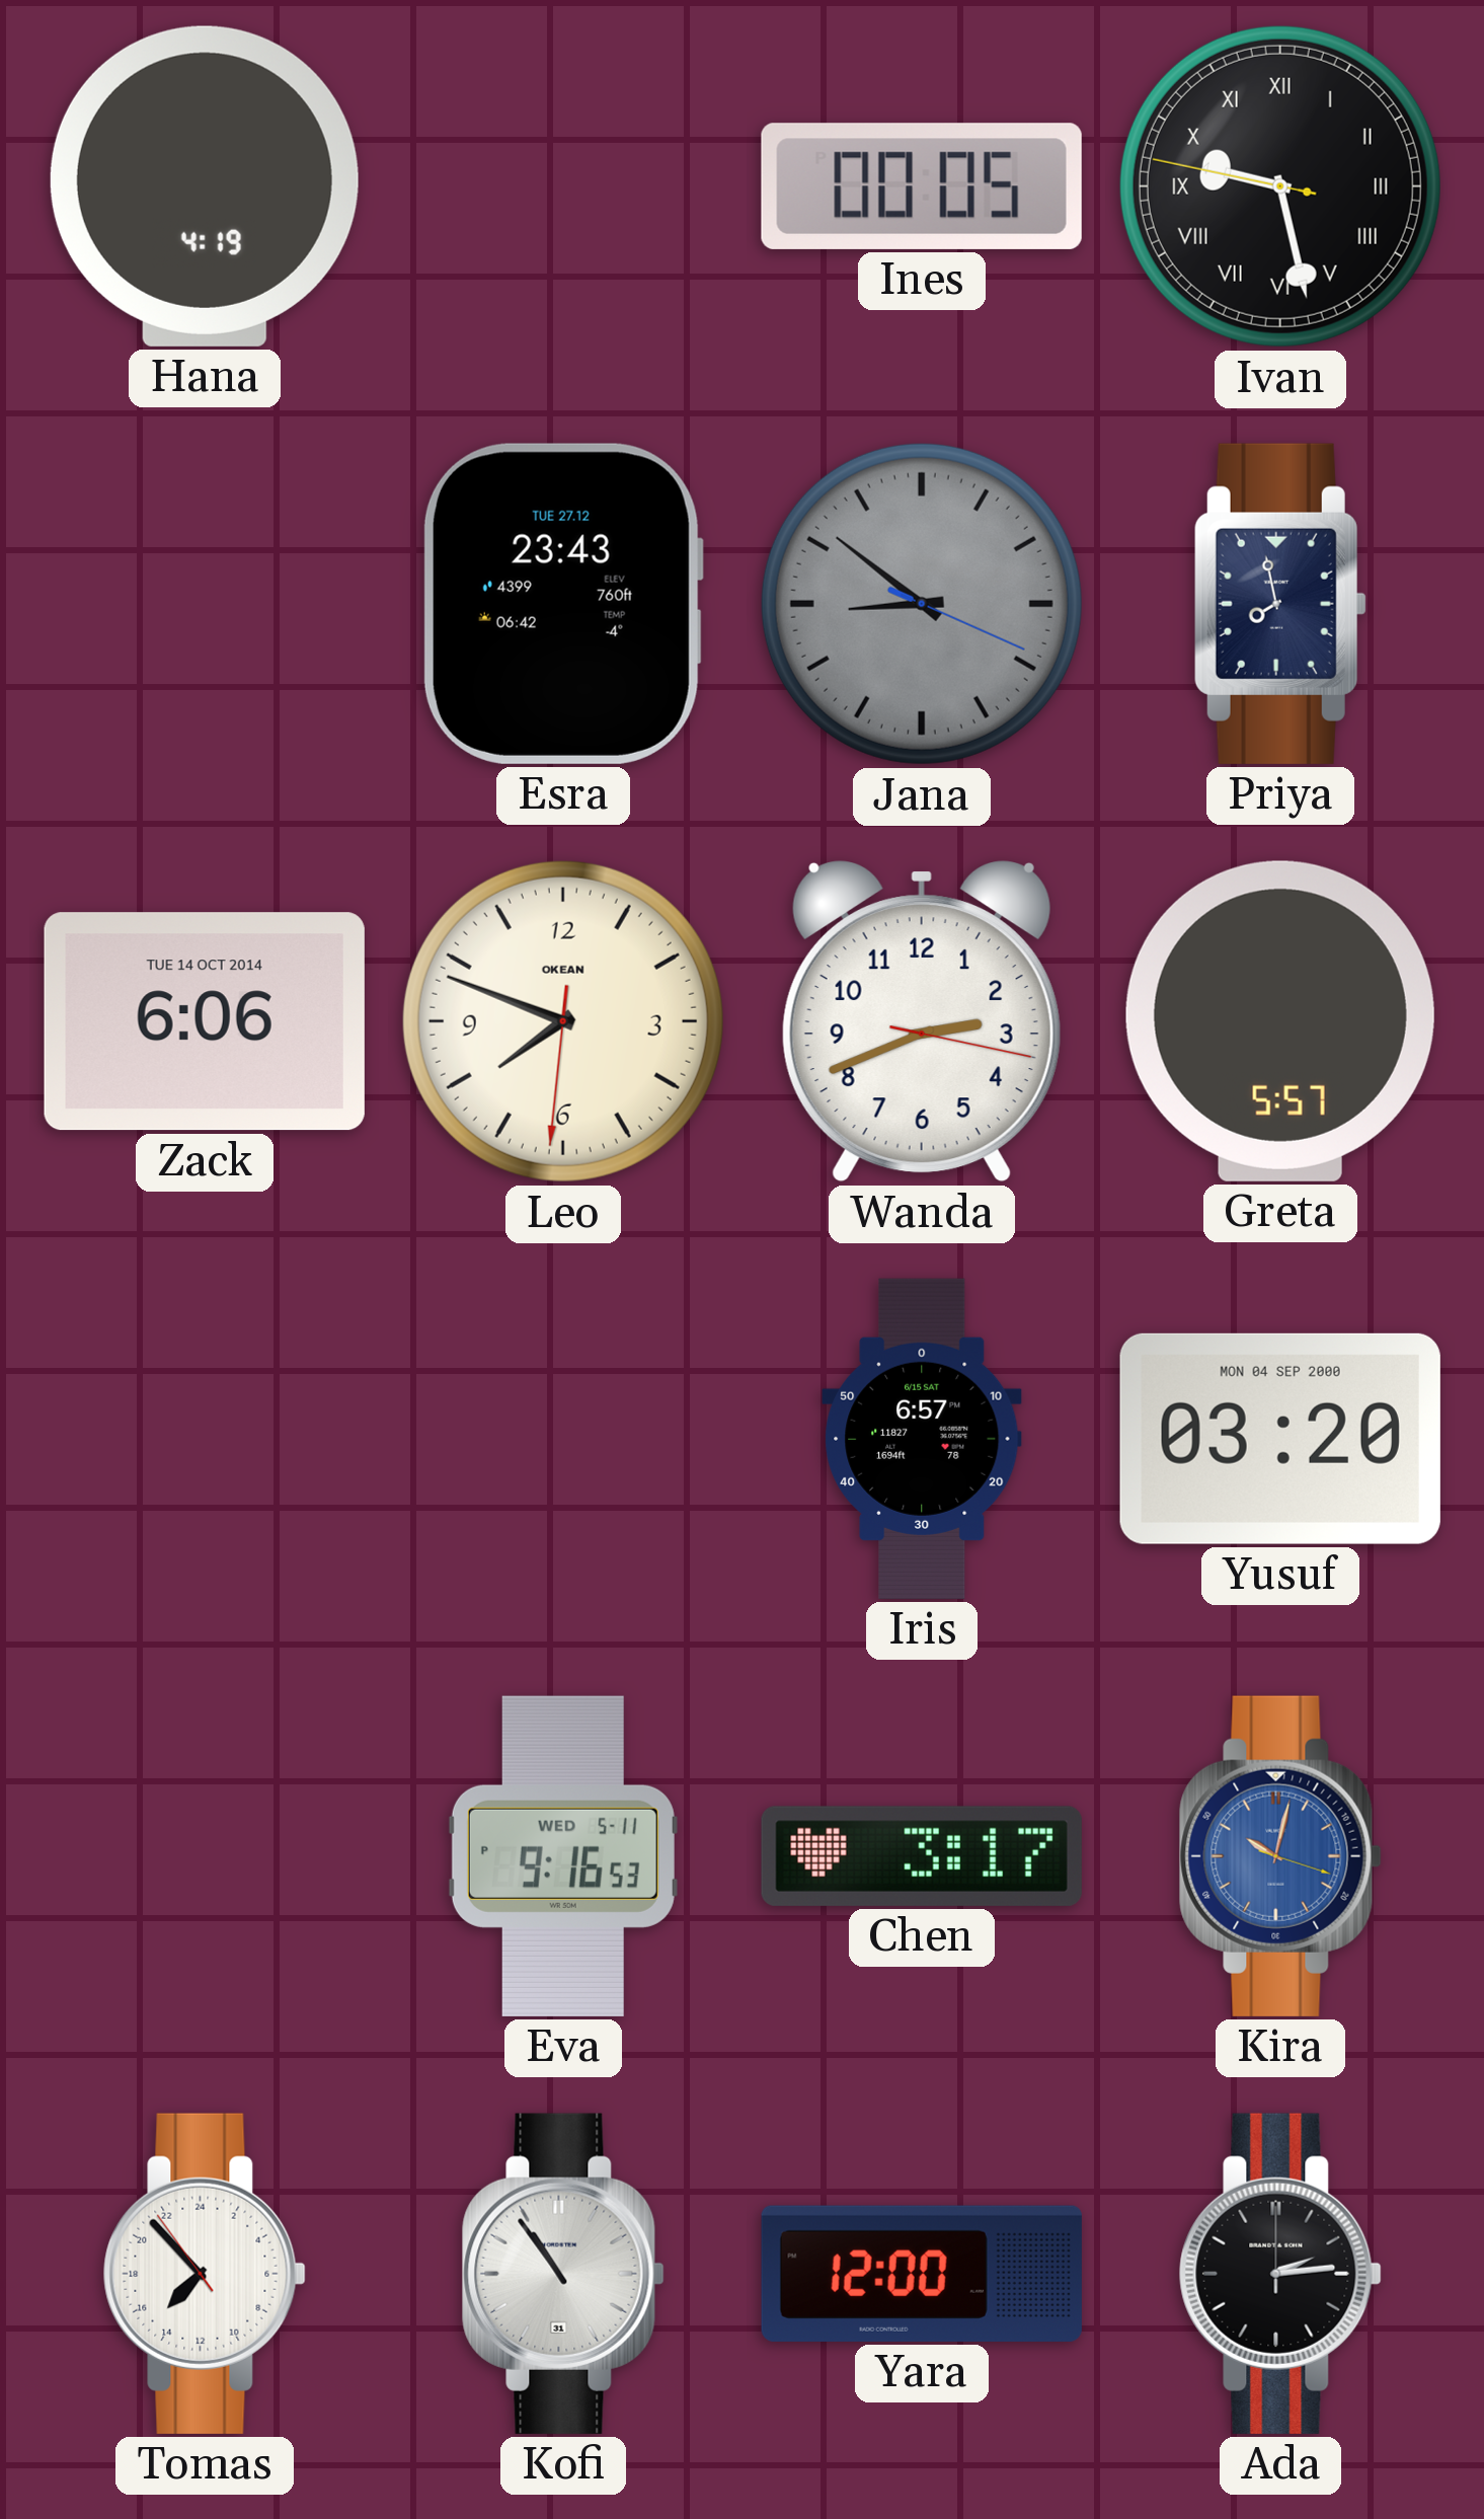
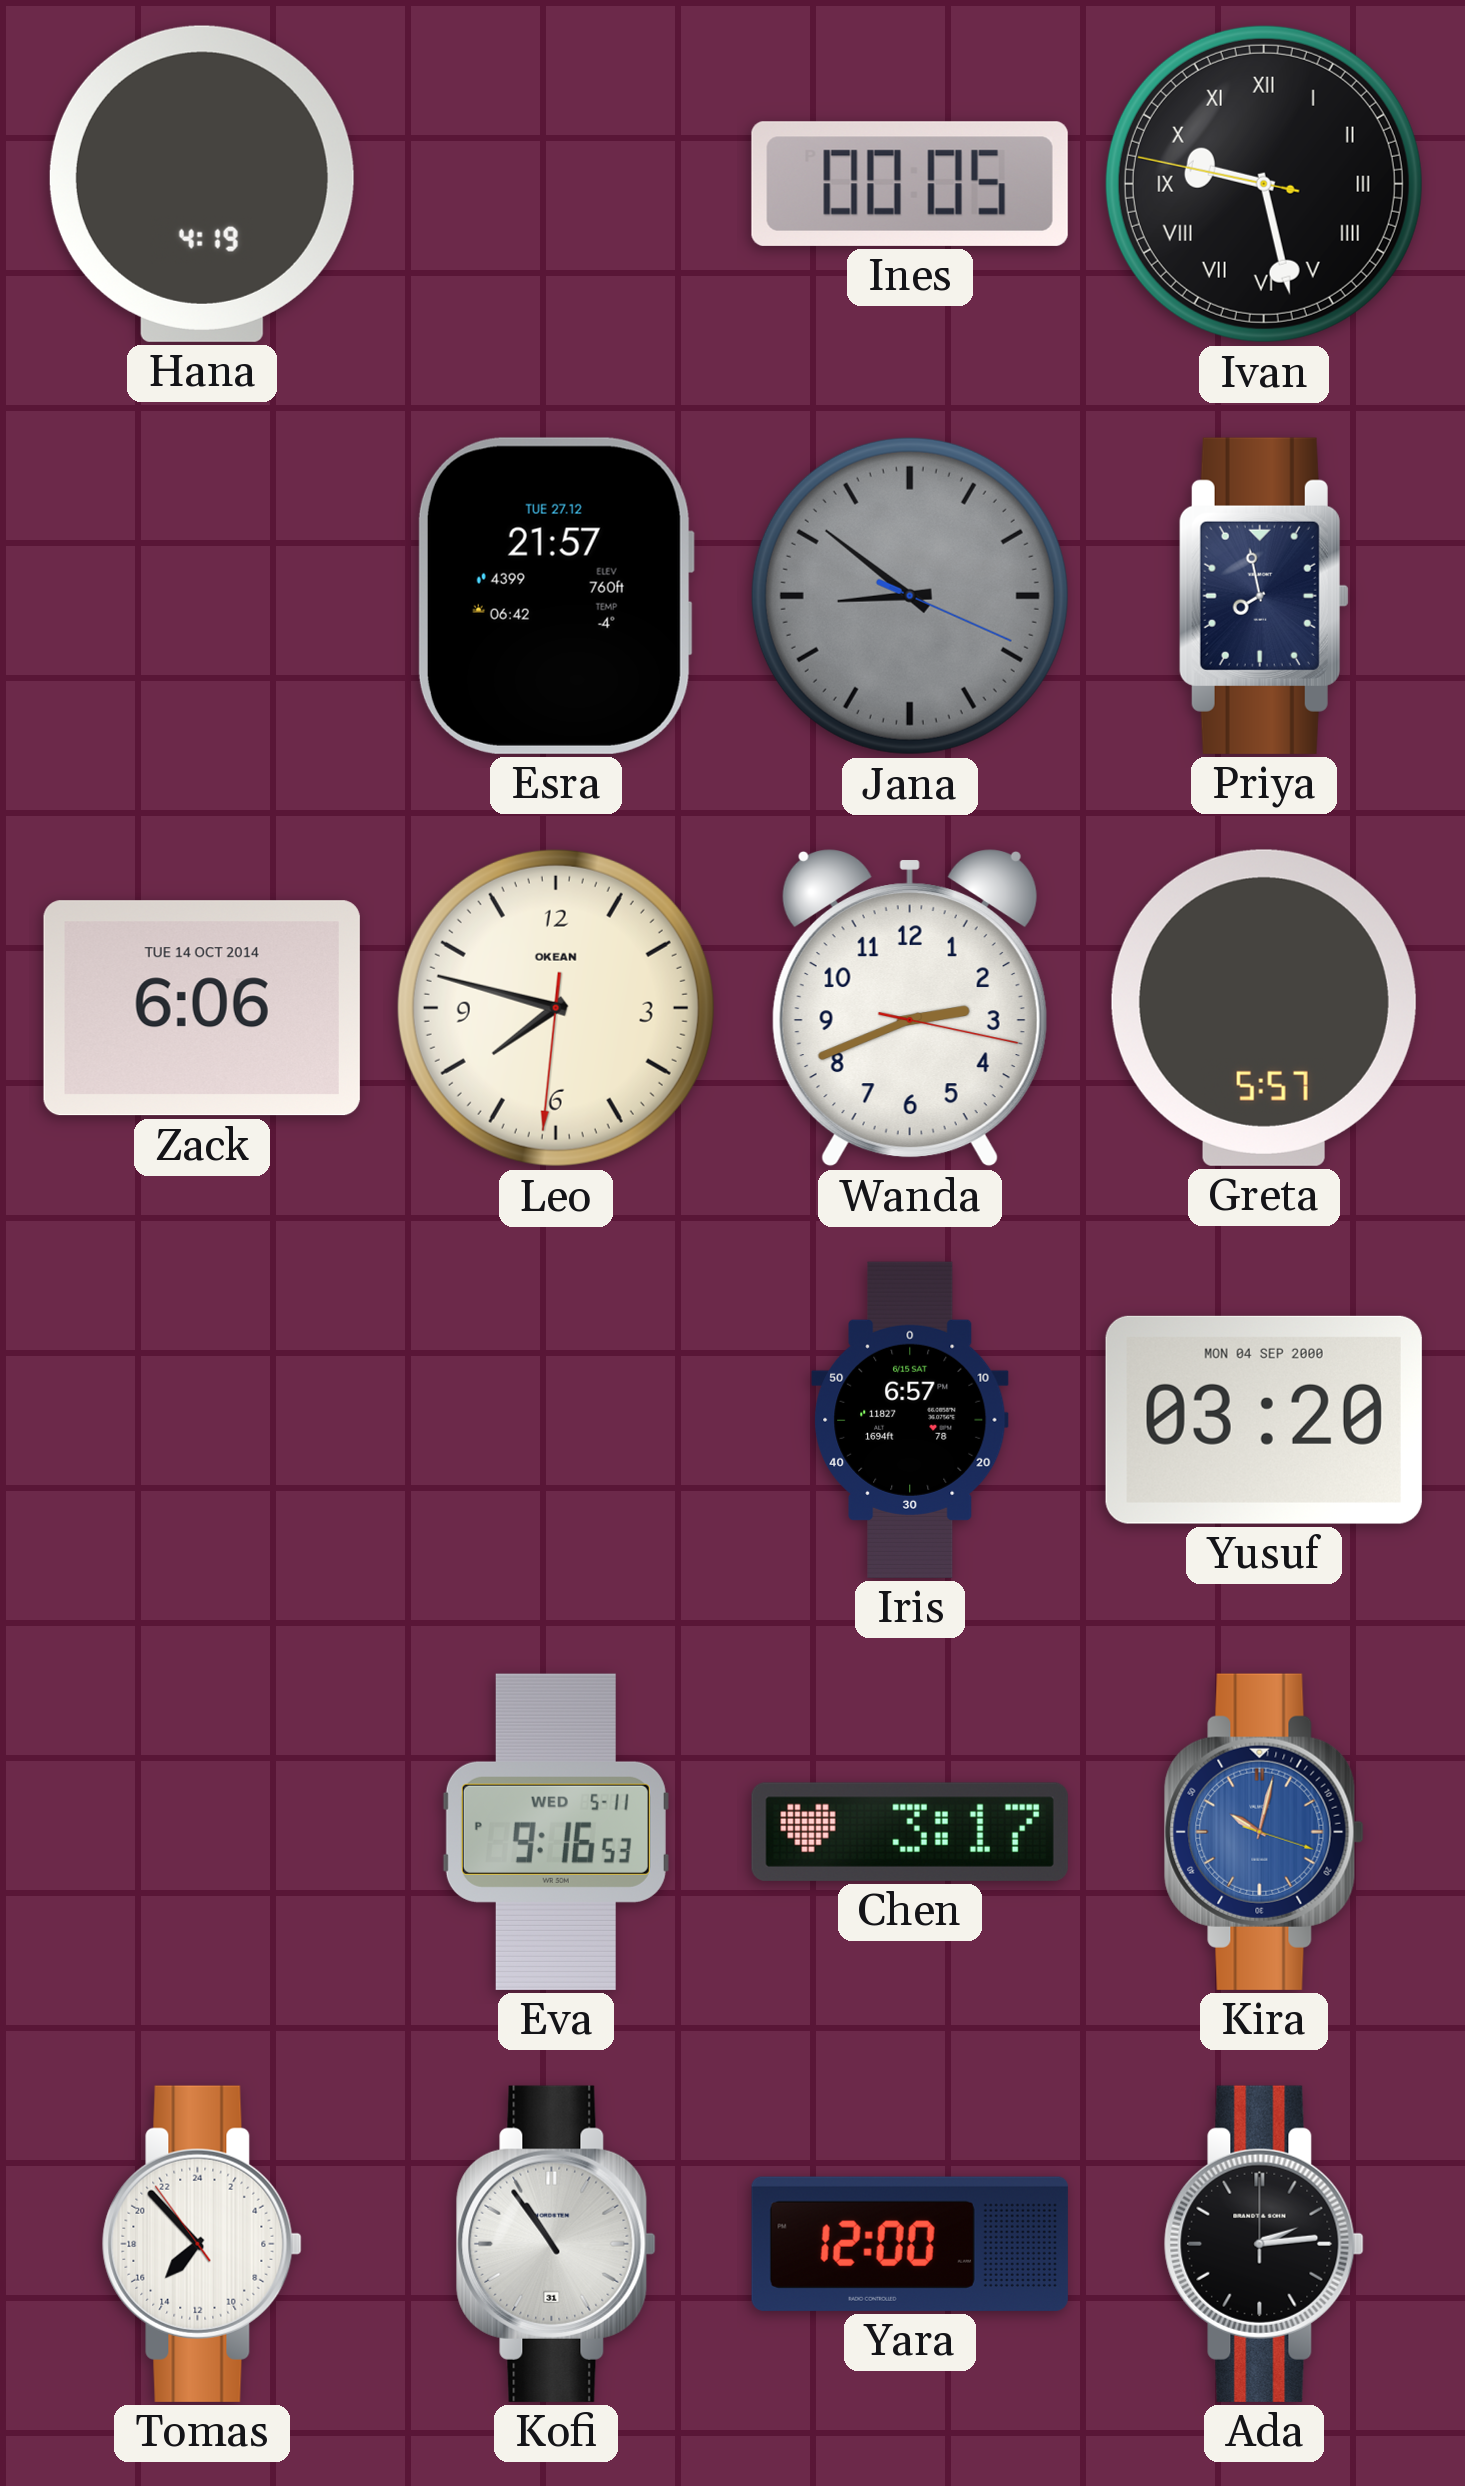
Esra: 23:43 -> 21:57
Leo: 7:48 -> 7:47
